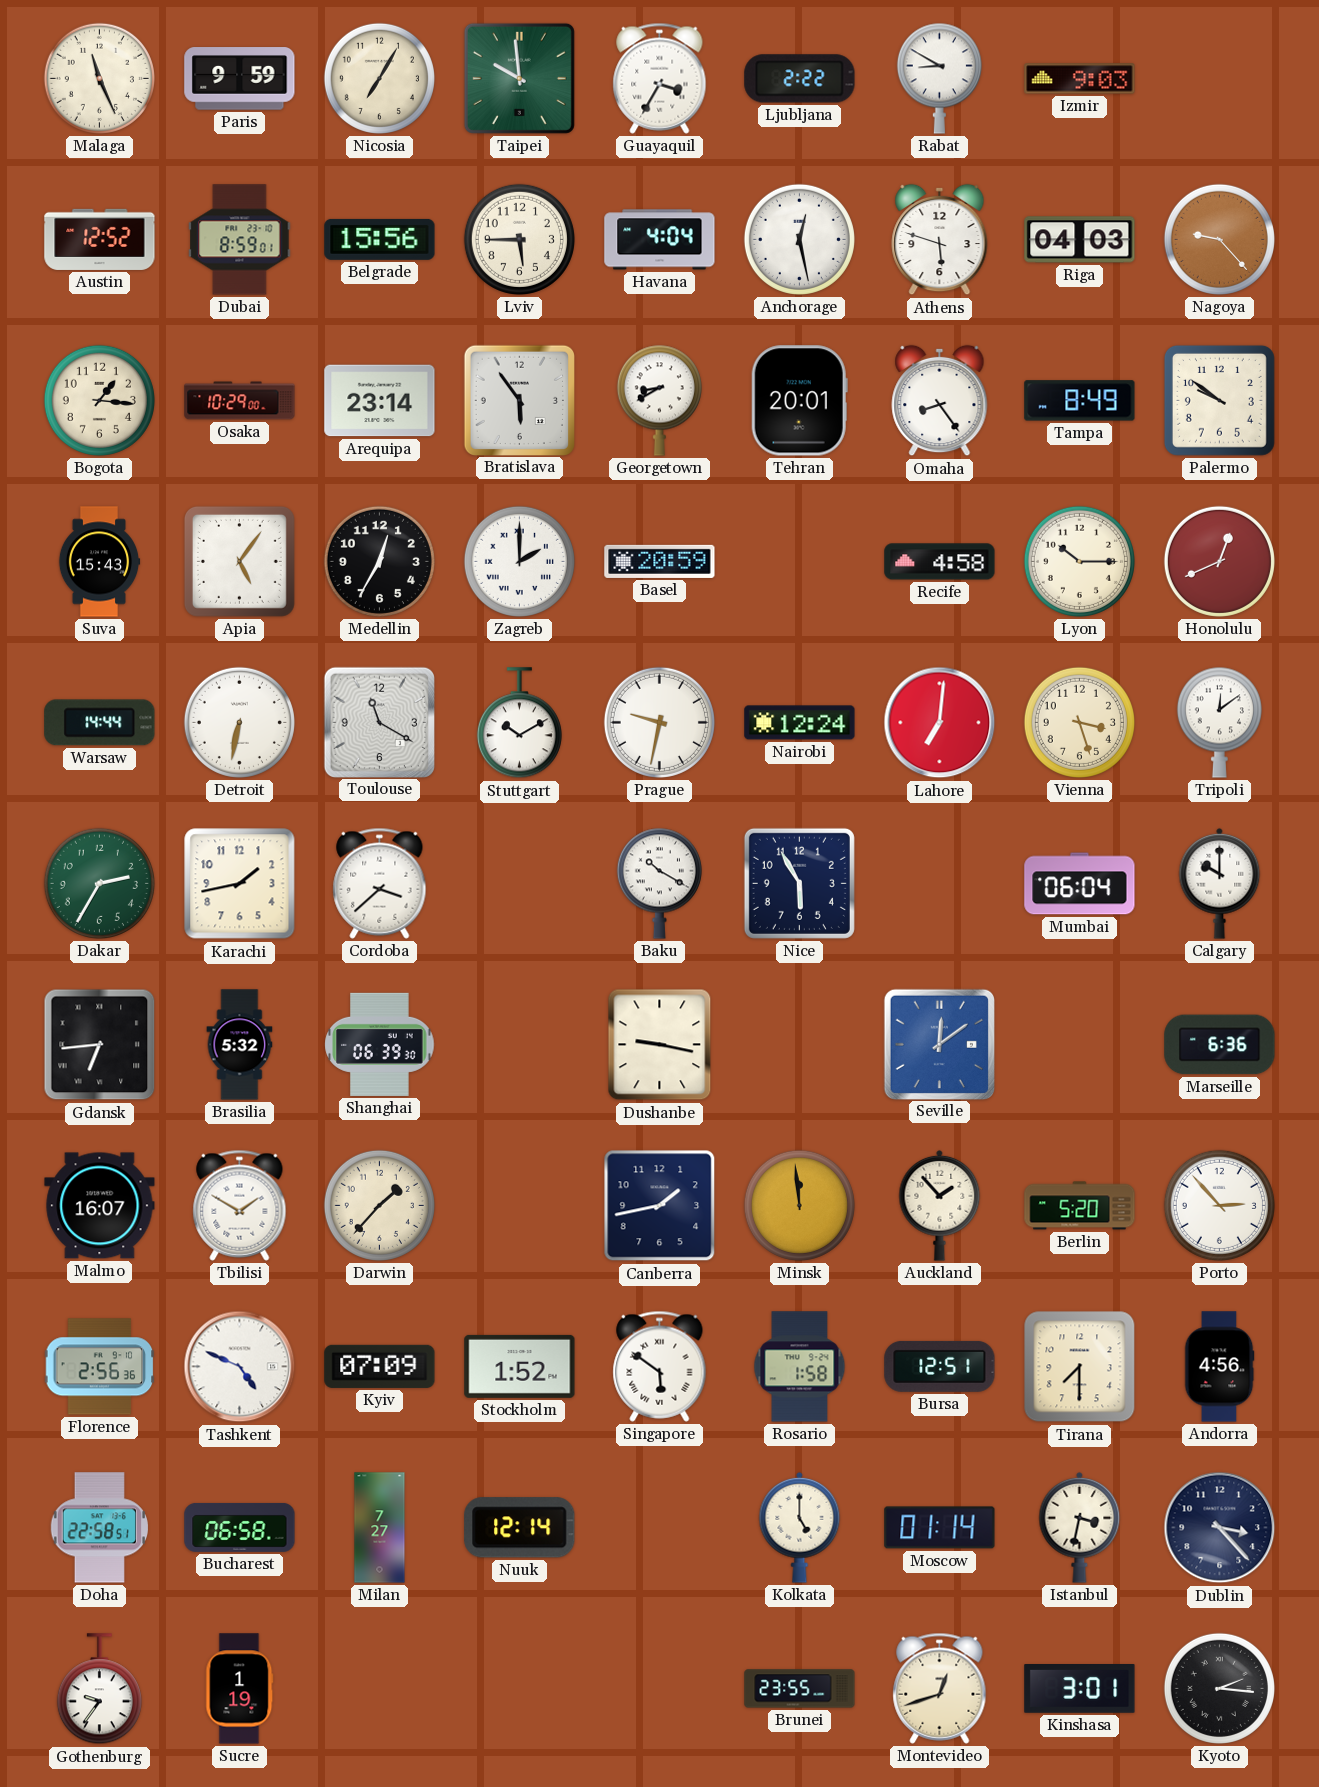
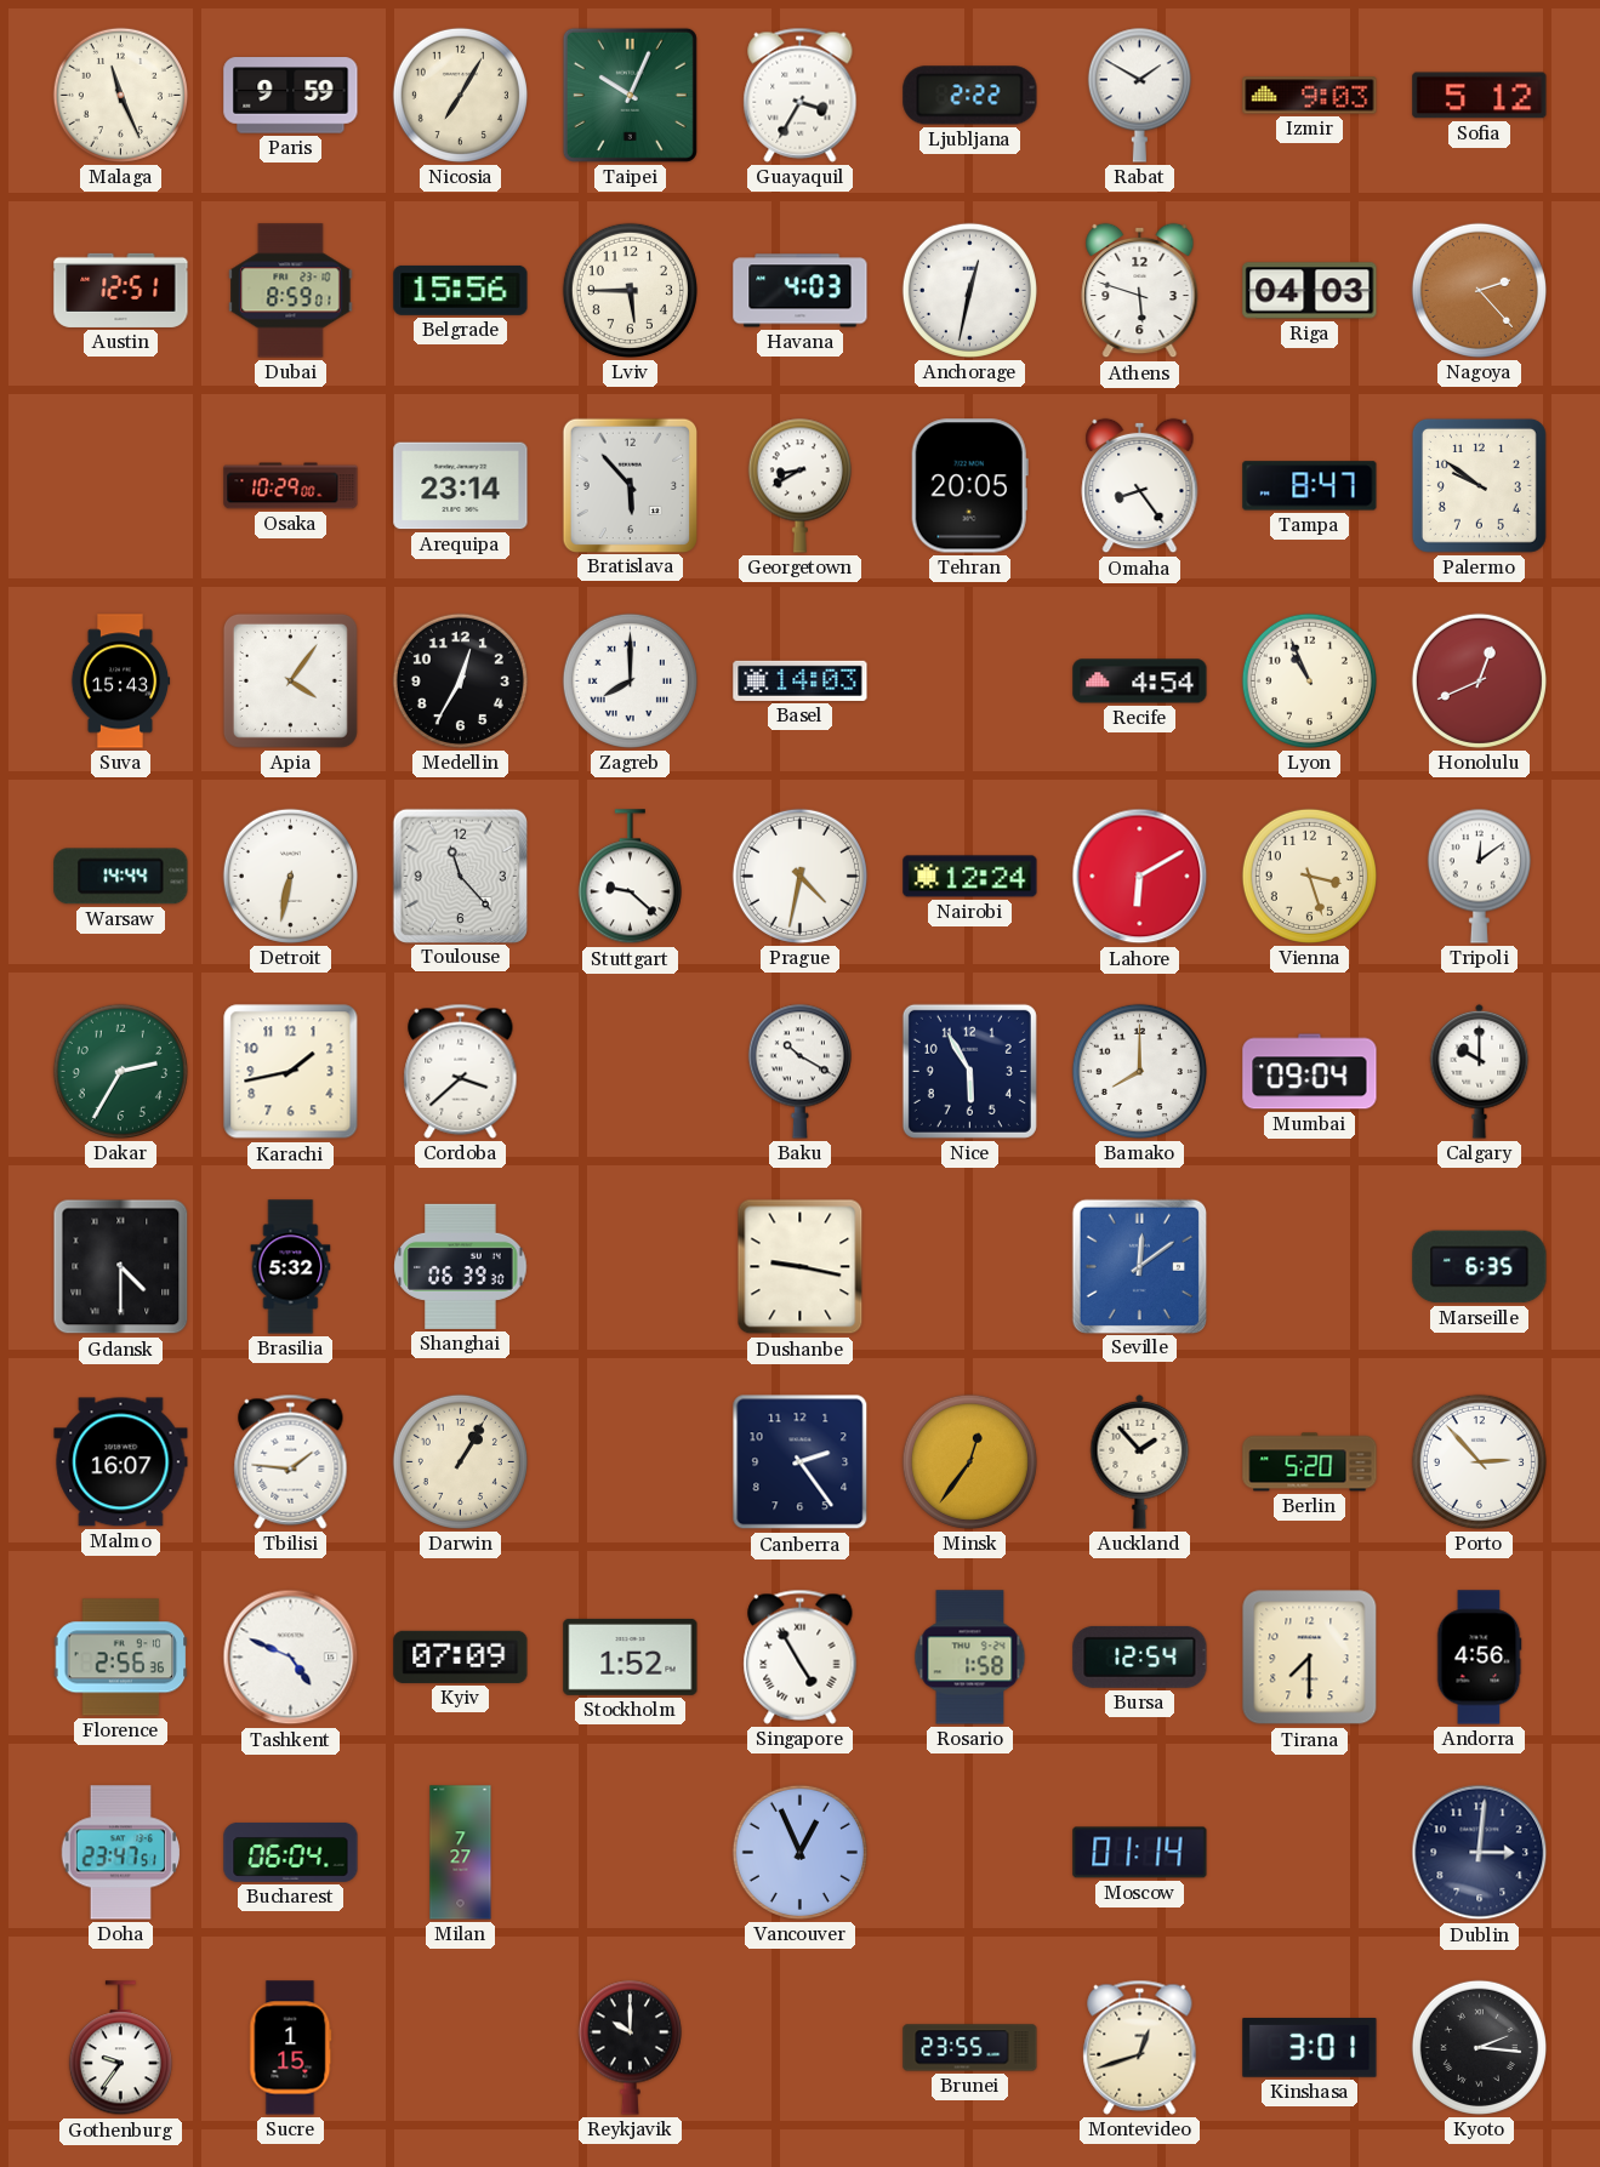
Taipei: 9:59 -> 10:04
Rabat: 8:50 -> 1:50
Sofia: none -> 5:12
Austin: 12:52 -> 12:51
Havana: 4:04 -> 4:03
Anchorage: 12:28 -> 12:32
Nagoya: 9:23 -> 2:23
Bogota: 1:16 -> none
Bratislava: 5:54 -> 5:53
Tehran: 20:01 -> 20:05
Tampa: 8:49 -> 8:47
Apia: 5:06 -> 4:06
Zagreb: 2:00 -> 8:00
Basel: 20:59 -> 14:03
Recife: 4:58 -> 4:54
Lyon: 10:15 -> 10:56
Toulouse: 11:20 -> 11:23
Stuttgart: 10:10 -> 9:22
Prague: 9:32 -> 4:32
Lahore: 7:01 -> 6:10
Bamako: none -> 8:00
Mumbai: 06:04 -> 09:04
Gdansk: 6:44 -> 4:30
Marseille: 6:36 -> 6:35
Tbilisi: 1:50 -> 1:46
Darwin: 1:37 -> 1:05
Canberra: 1:43 -> 2:24
Minsk: 11:59 -> 12:36
Singapore: 5:51 -> 4:55
Bursa: 12:51 -> 12:54
Doha: 22:58 -> 23:47
Bucharest: 06:58 -> 06:04
Nuuk: 12:14 -> none
Vancouver: none -> 12:56
Kolkata: 5:00 -> none
Istanbul: 3:32 -> none
Dublin: 3:23 -> 3:01
Sucre: 1:19 -> 1:15
Reykjavik: none -> 10:00
